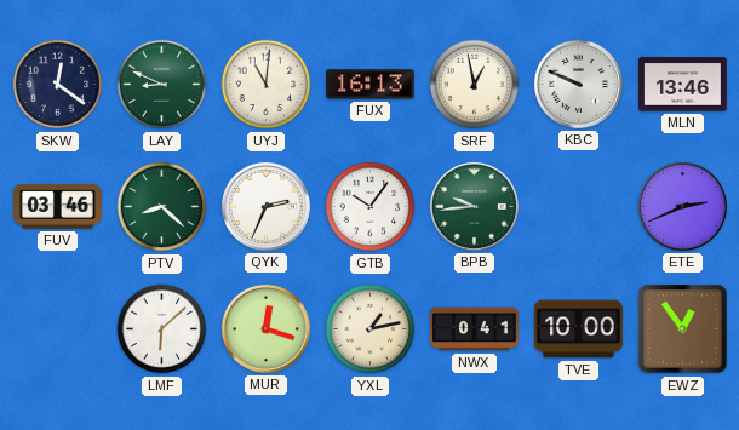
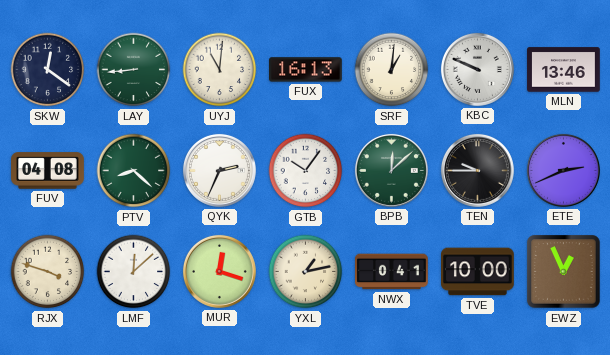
LAY: 8:49 -> 8:44
SRF: 12:58 -> 1:01
FUV: 03:46 -> 04:08
BPB: 9:44 -> 12:08
TEN: none -> 9:45
RJX: none -> 3:48
LMF: 6:08 -> 12:08
EWZ: 12:54 -> 12:56
